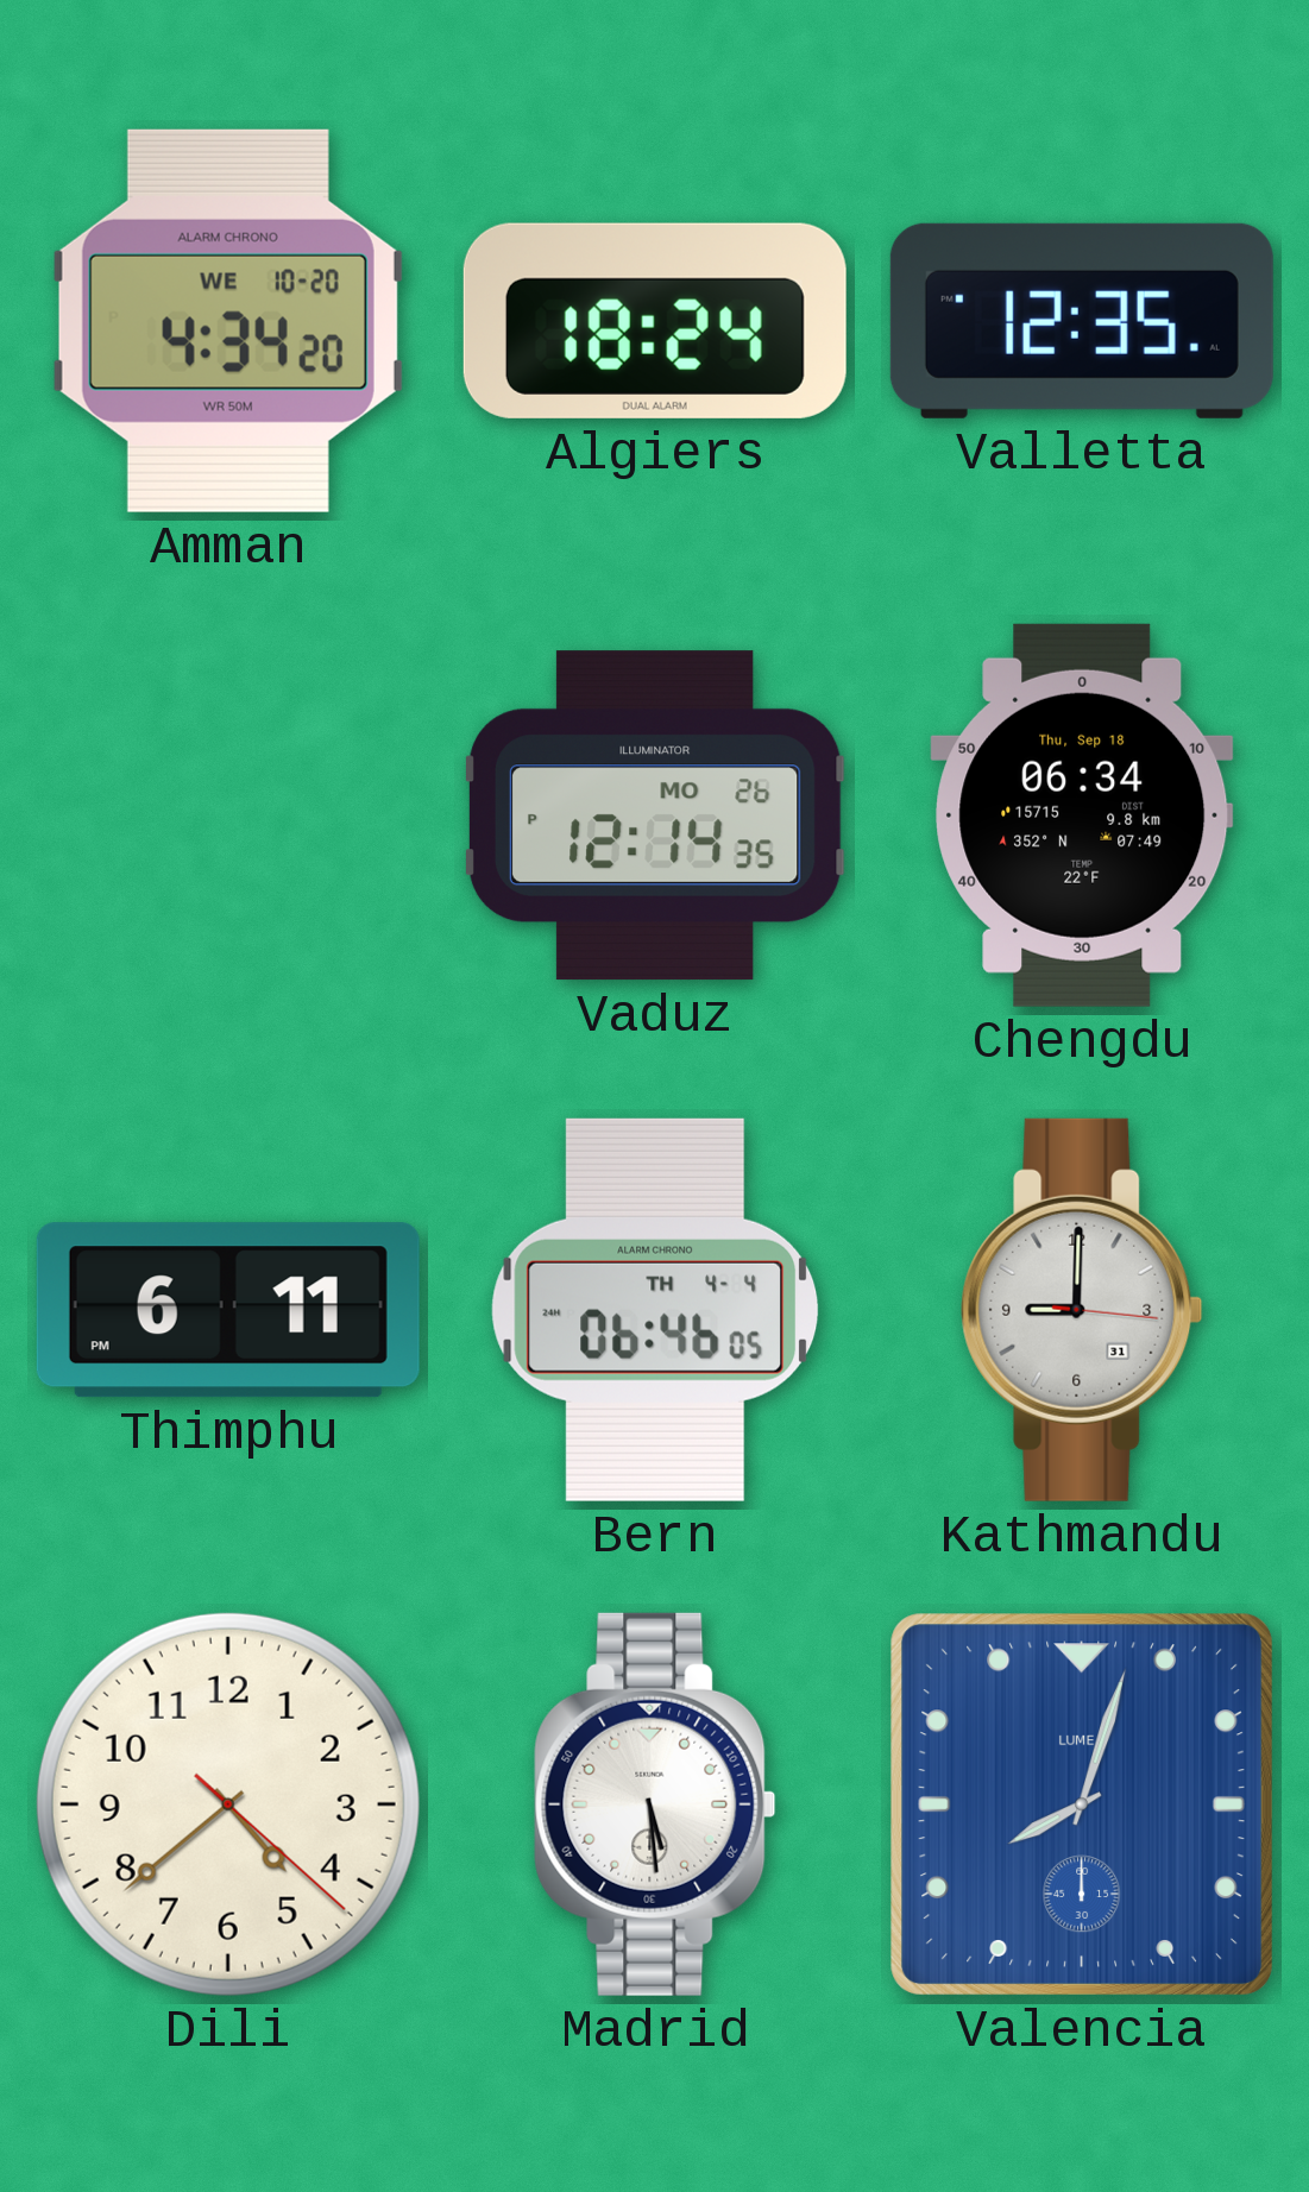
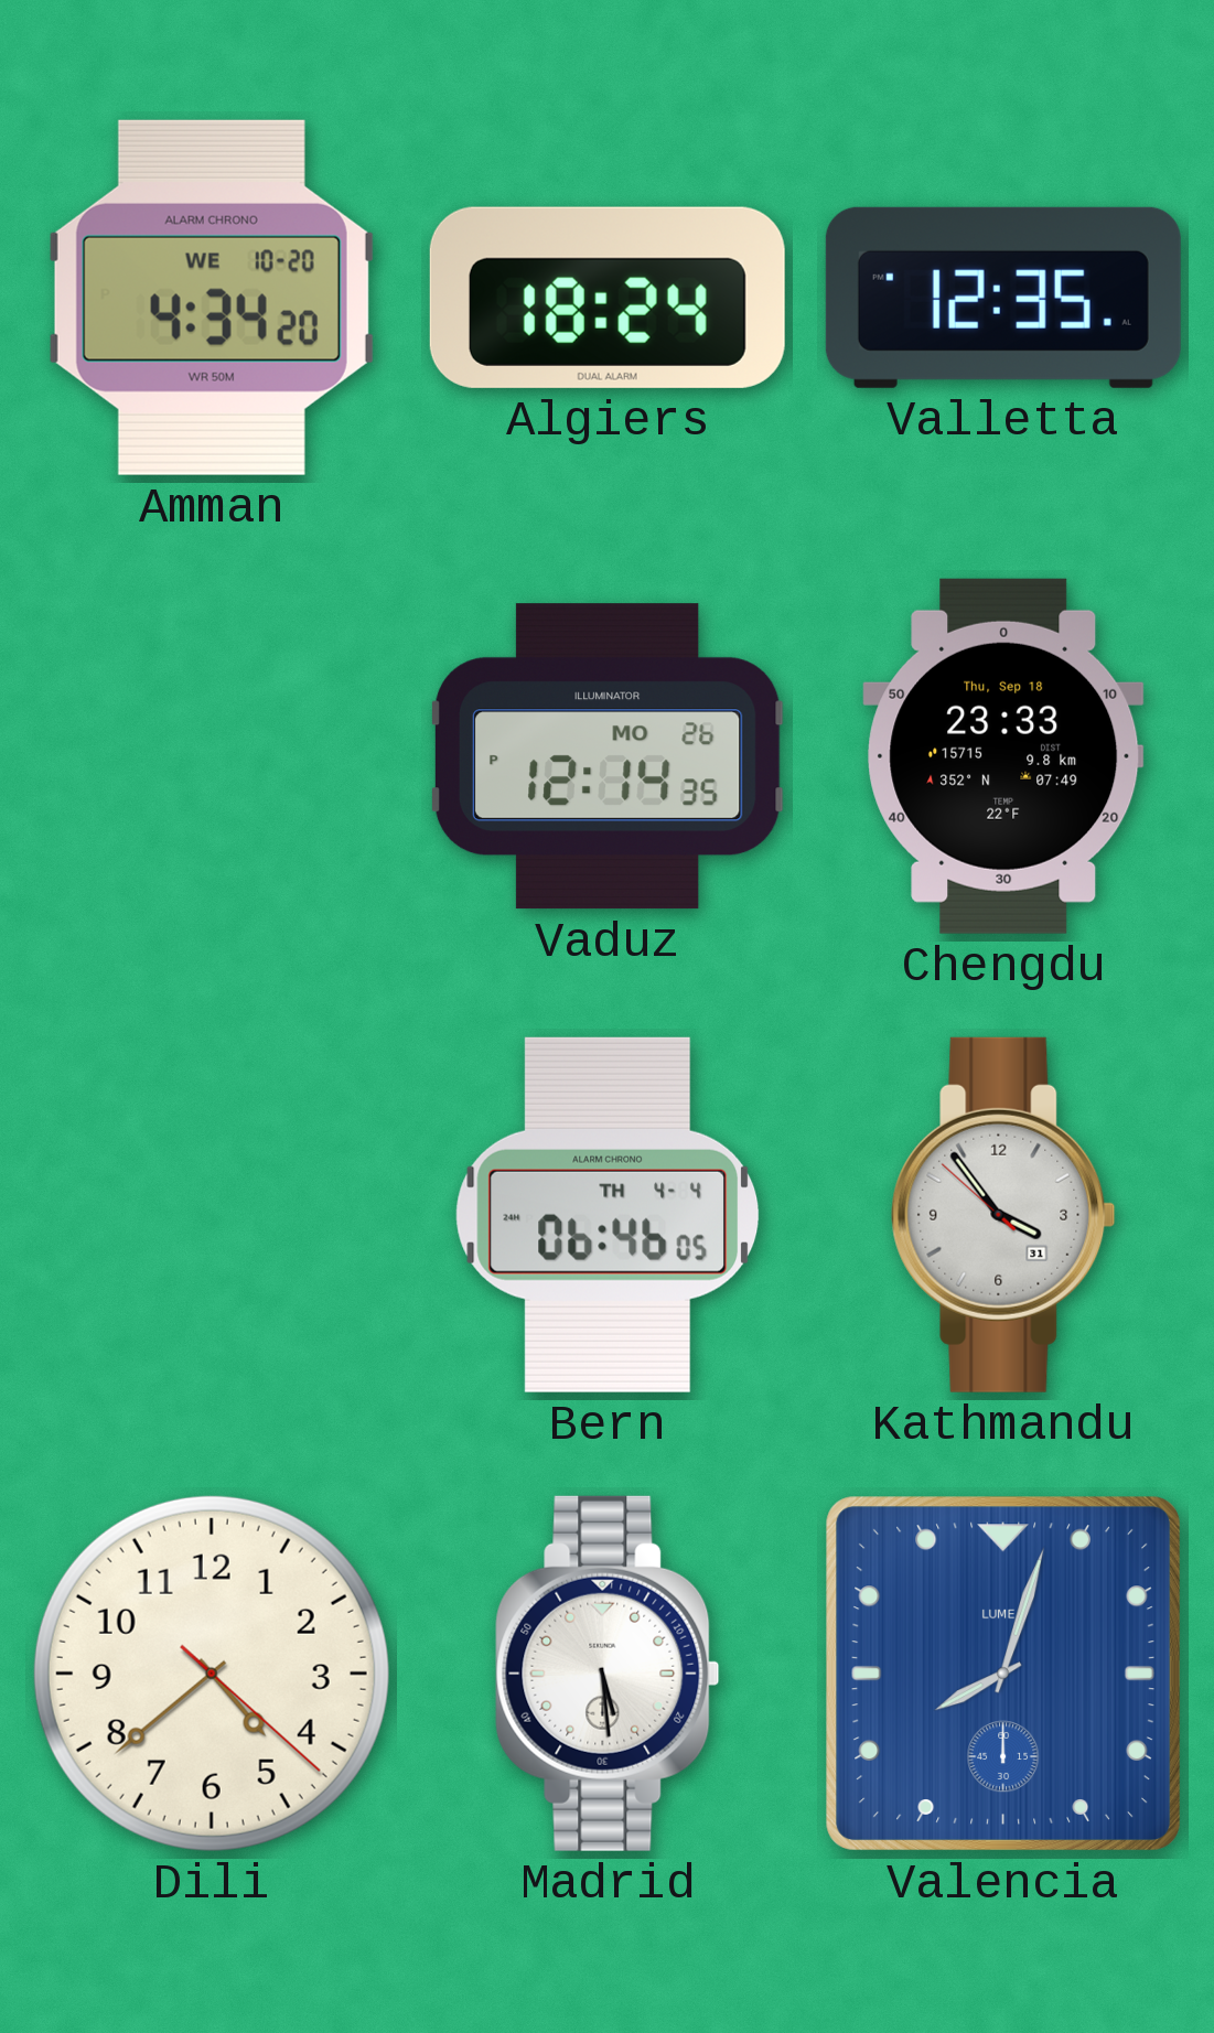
Chengdu: 06:34 -> 23:33
Thimphu: 6:11 -> none
Kathmandu: 9:00 -> 3:53
